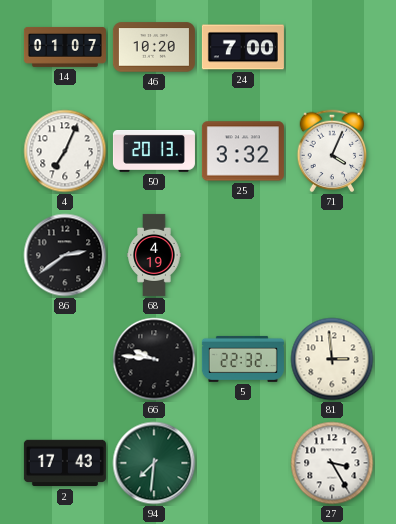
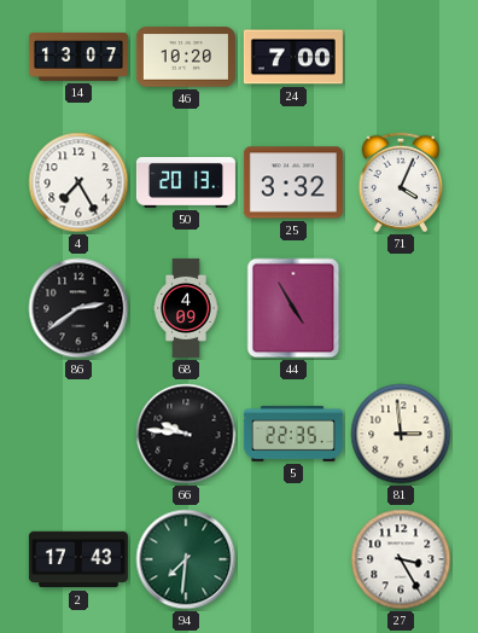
14: 01:07 -> 13:07
4: 7:04 -> 7:25
68: 4:19 -> 4:09
44: none -> 4:55
5: 22:32 -> 22:35
